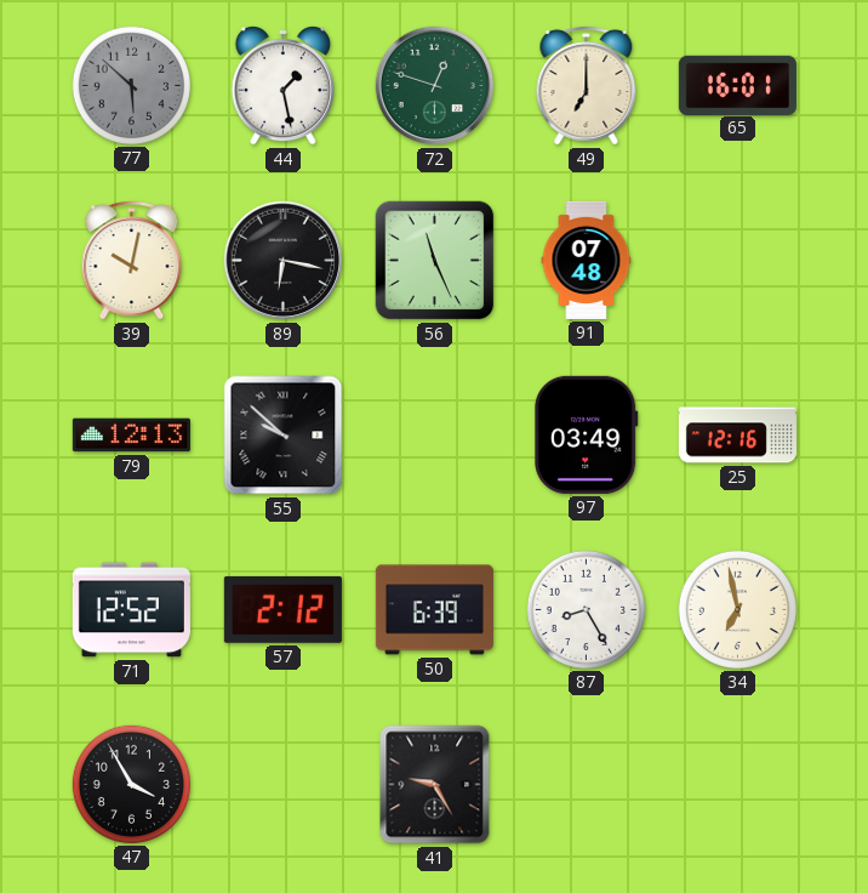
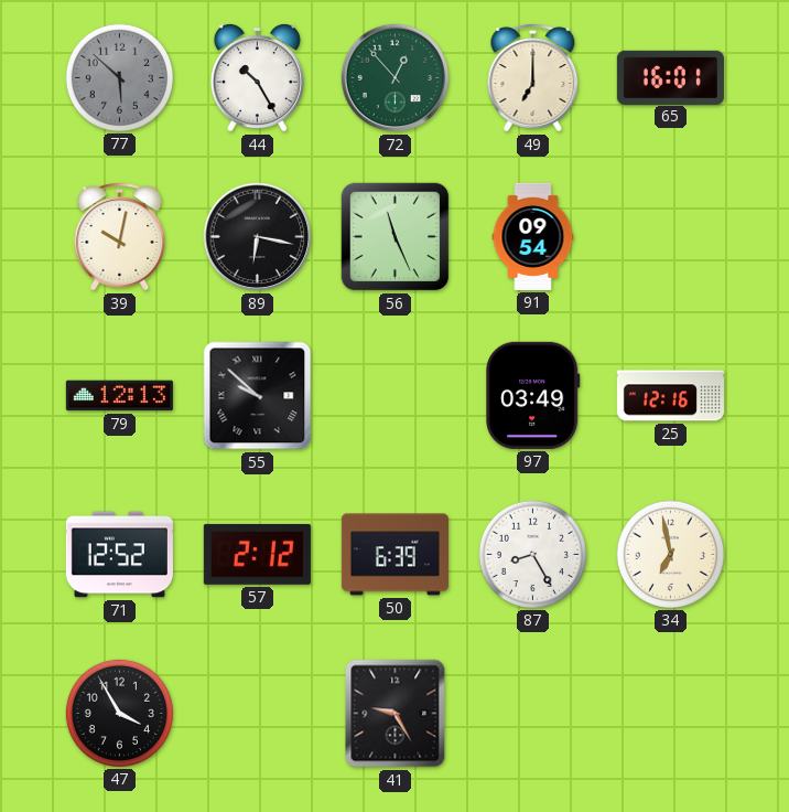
44: 1:28 -> 10:25
72: 12:48 -> 12:53
91: 07:48 -> 09:54
